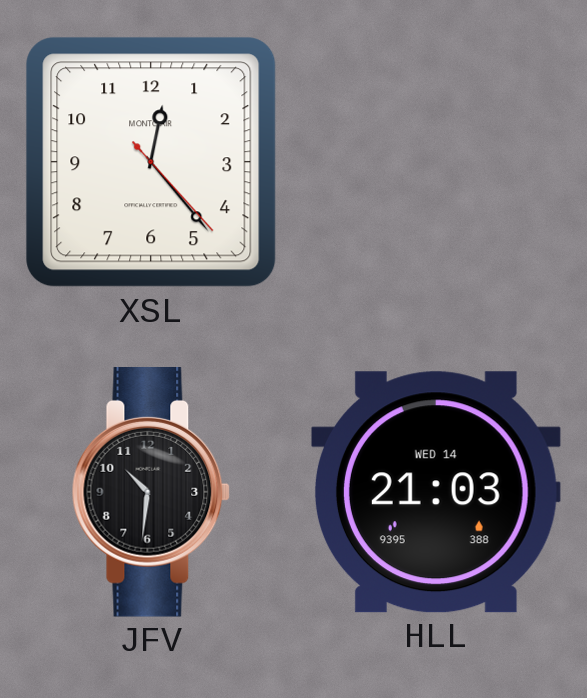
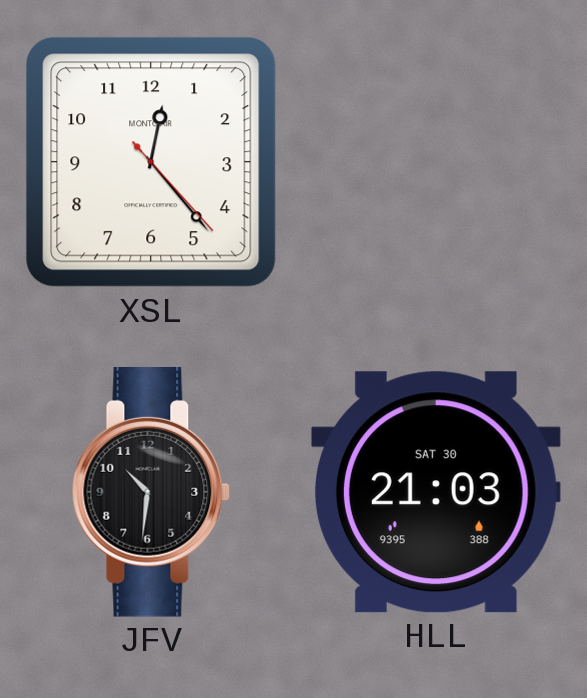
HLL date: WED 14 -> SAT 30
